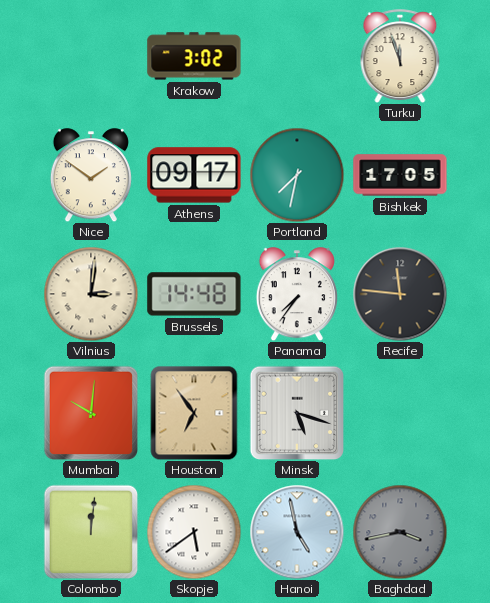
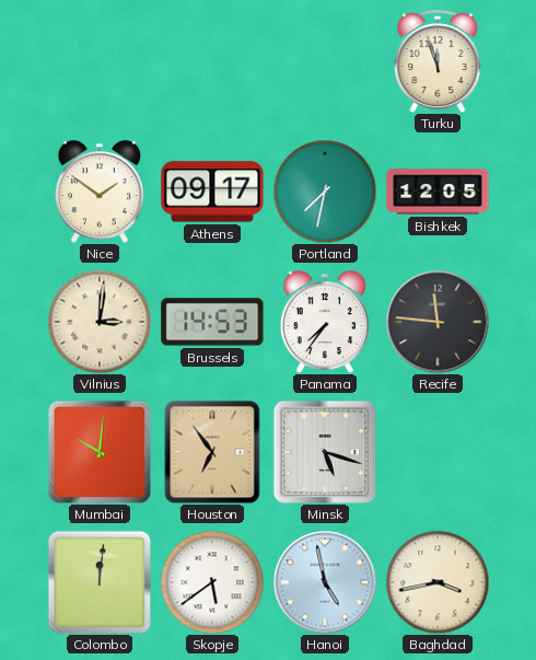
Krakow: 3:02 -> none
Bishkek: 17:05 -> 12:05
Brussels: 14:48 -> 14:53
Baghdad dial: grey -> cream
